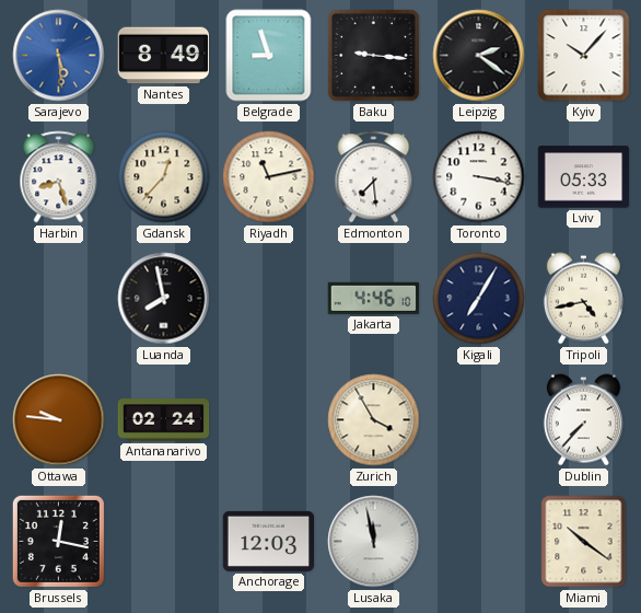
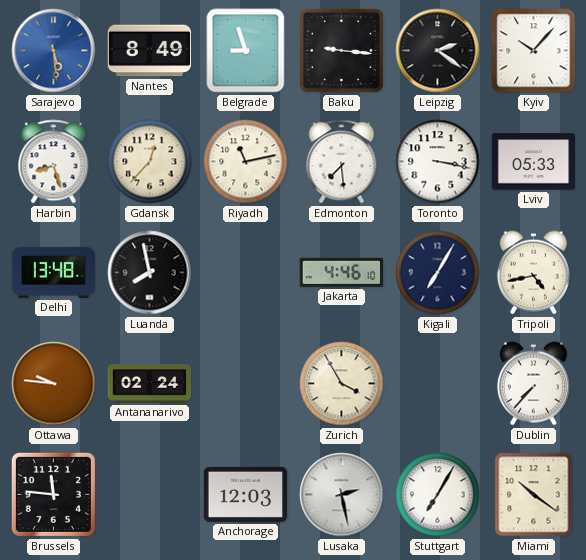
Delhi: none -> 13:48
Brussels: 12:17 -> 11:46
Lusaka: 11:58 -> 2:28
Stuttgart: none -> 7:05
